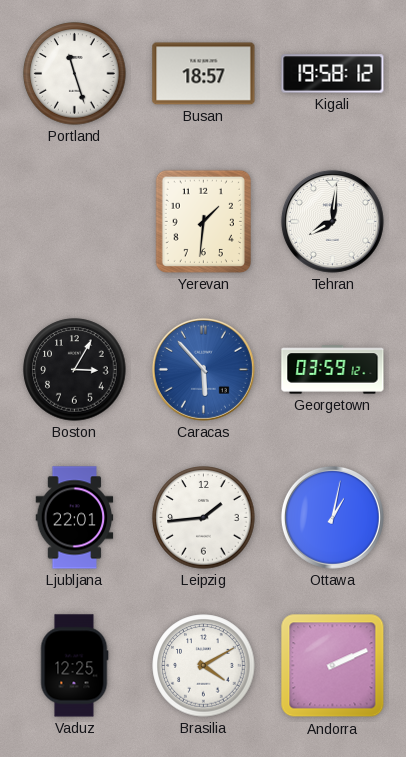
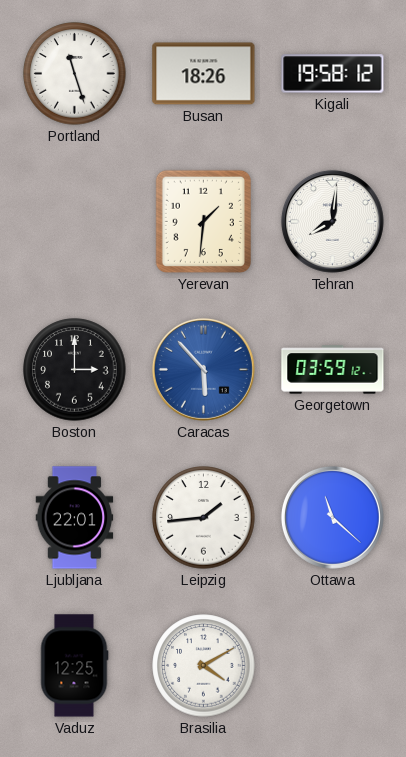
Busan: 18:57 -> 18:26
Boston: 3:05 -> 3:00
Ottawa: 1:02 -> 11:22
Andorra: 2:11 -> none
